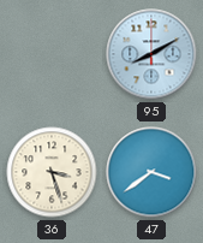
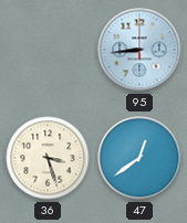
95: 8:10 -> 8:44
47: 3:39 -> 12:39
